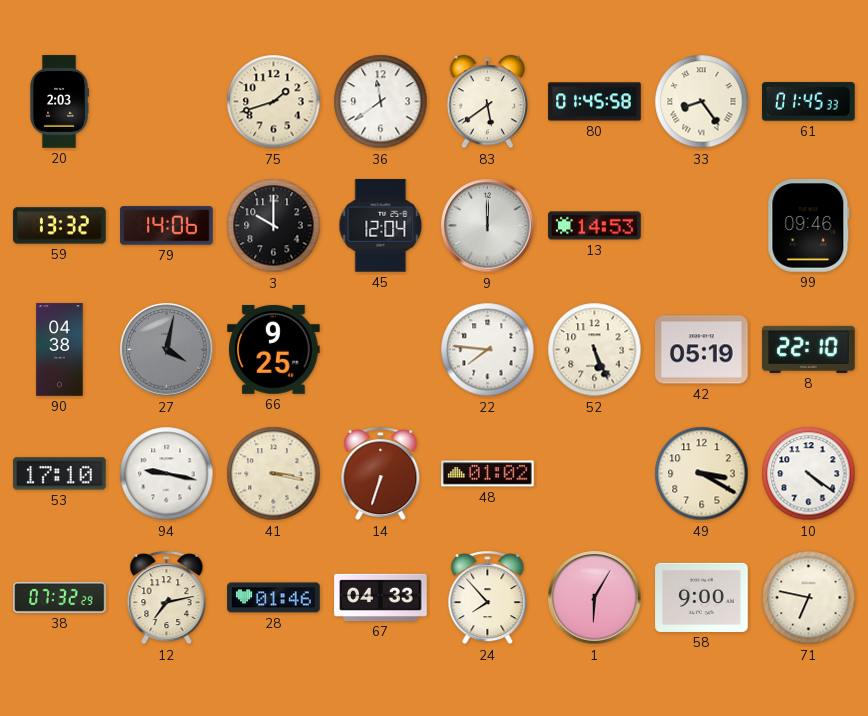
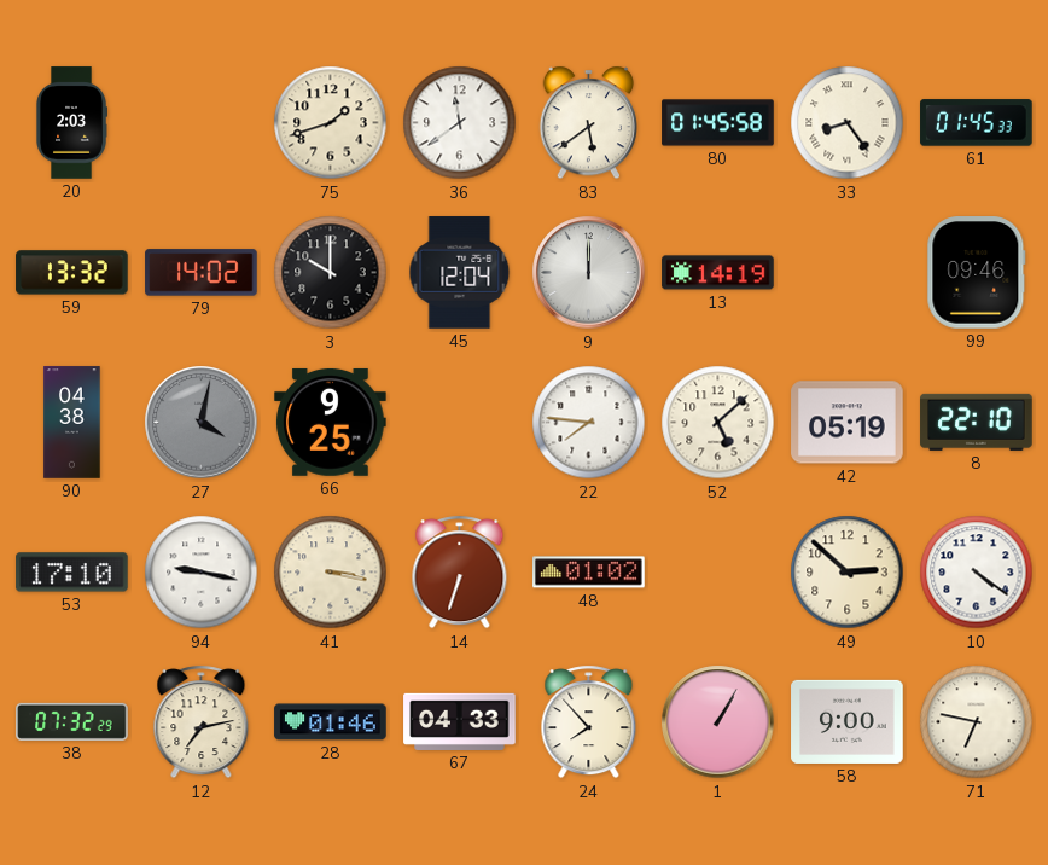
79: 14:06 -> 14:02
13: 14:53 -> 14:19
52: 5:26 -> 5:08
49: 3:20 -> 2:52
1: 6:05 -> 1:05
